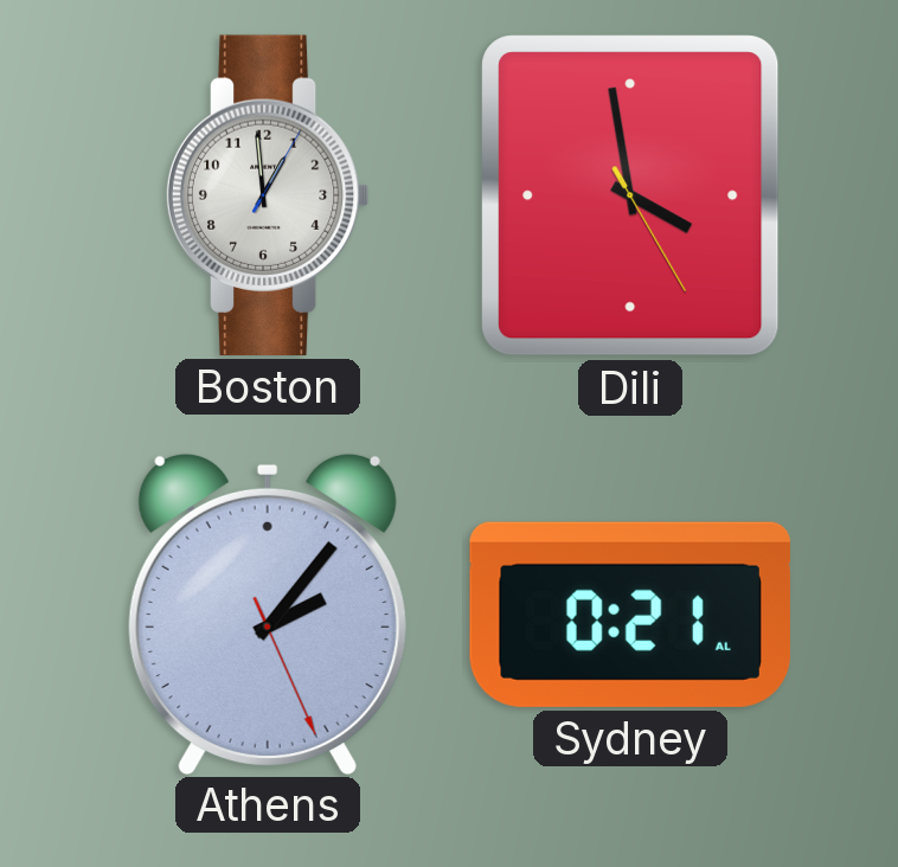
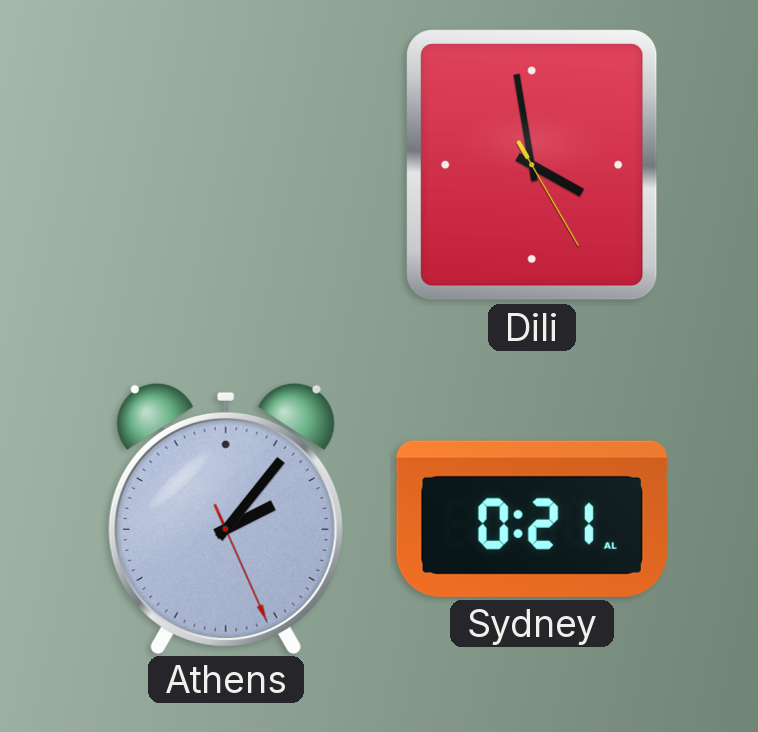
Boston: 12:59 -> none
